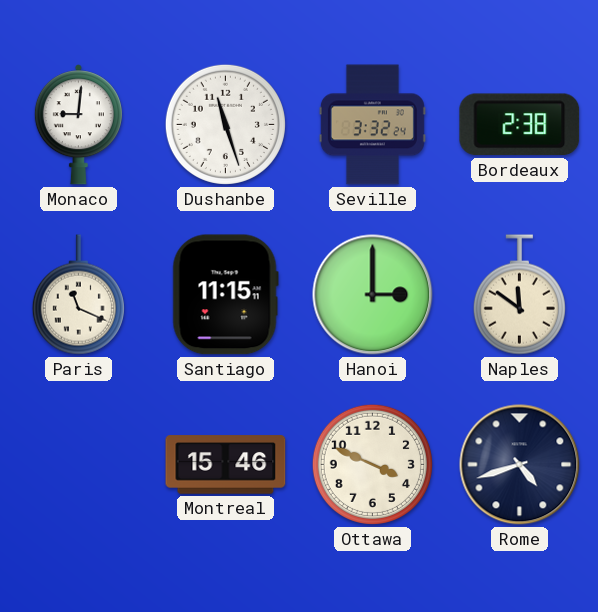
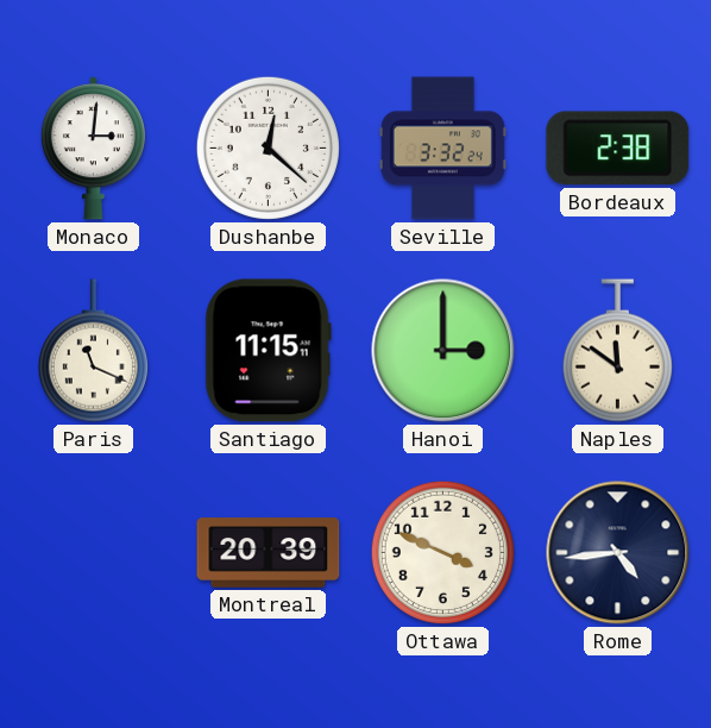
Monaco: 9:01 -> 3:01
Dushanbe: 11:27 -> 12:22
Montreal: 15:46 -> 20:39
Rome: 4:42 -> 4:44
